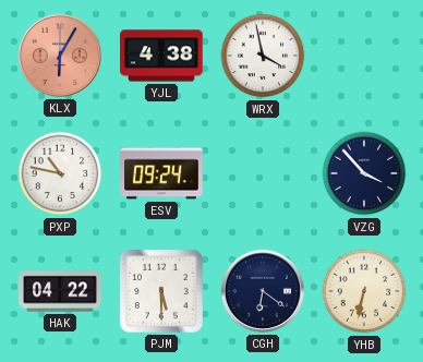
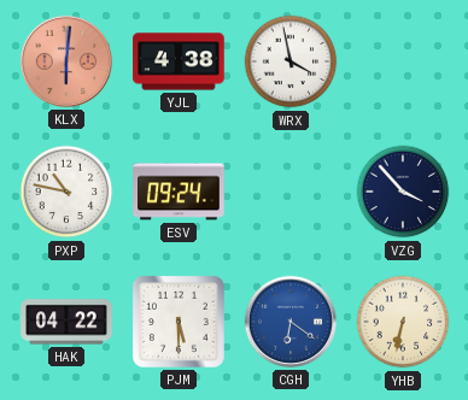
KLX: 6:05 -> 6:01
CGH dial: navy -> blue
